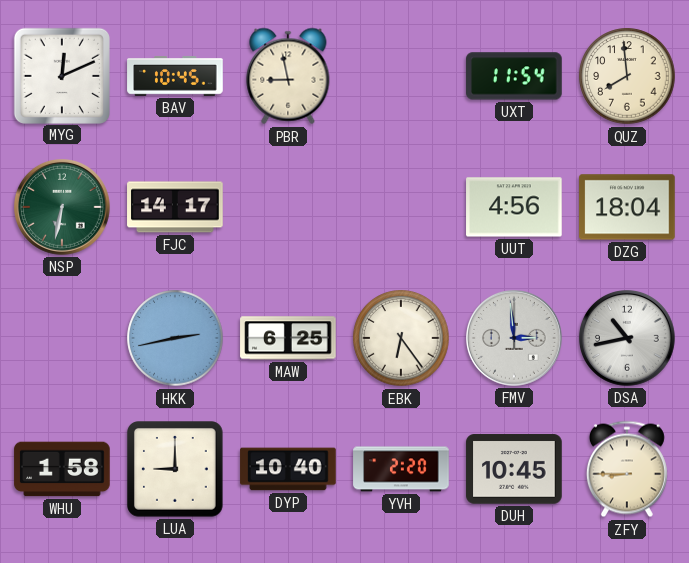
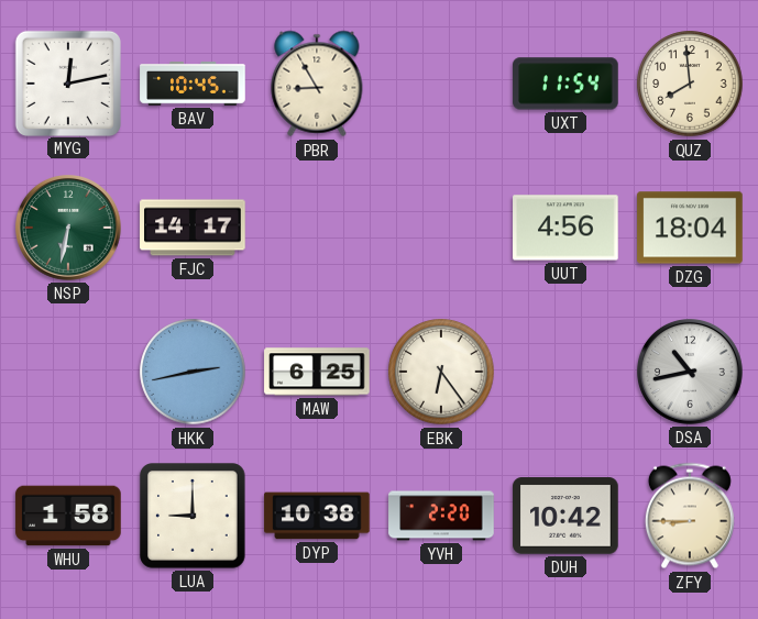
MYG: 12:11 -> 12:13
PBR: 8:58 -> 8:55
FMV: 2:59 -> none
DYP: 10:40 -> 10:38
DUH: 10:45 -> 10:42
